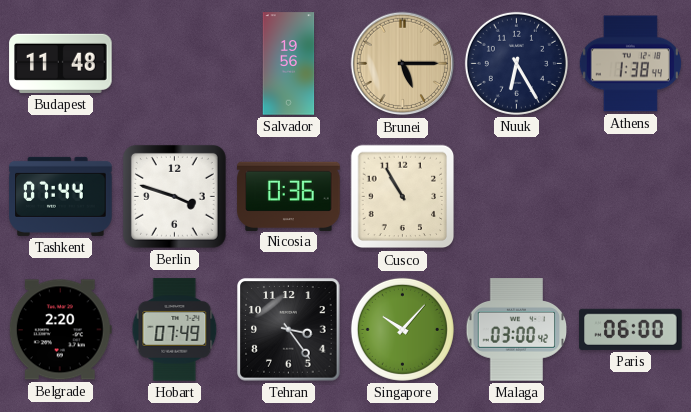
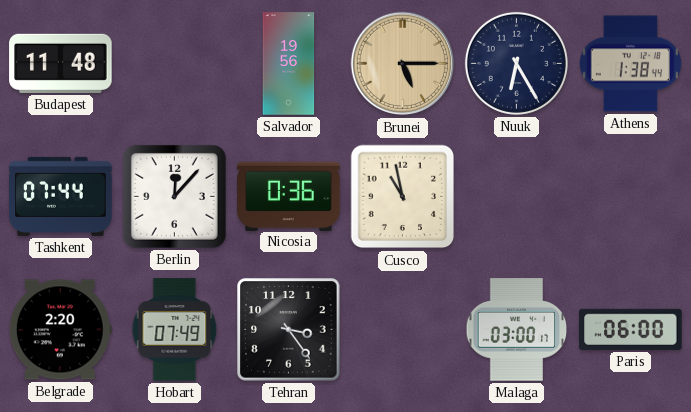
Berlin: 3:48 -> 12:07
Cusco: 10:55 -> 10:58
Singapore: 10:07 -> none
Malaga: 03:00:42 -> 03:00:17
